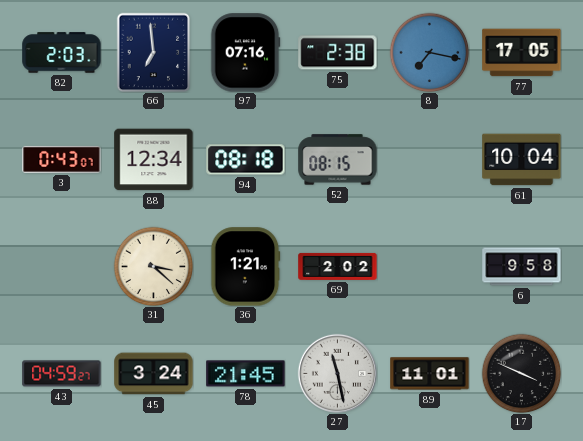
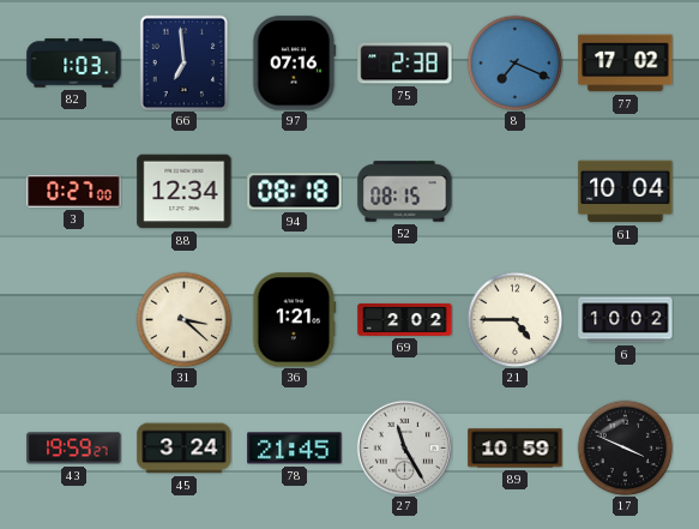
82: 2:03 -> 1:03
8: 7:17 -> 7:19
77: 17:05 -> 17:02
3: 0:43 -> 0:27
21: none -> 4:45
6: 9:58 -> 10:02
43: 04:59 -> 19:59
27: 11:28 -> 11:25
89: 11:01 -> 10:59
